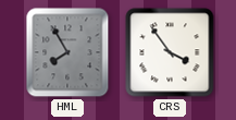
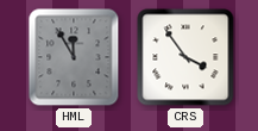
HML: 7:55 -> 11:55
